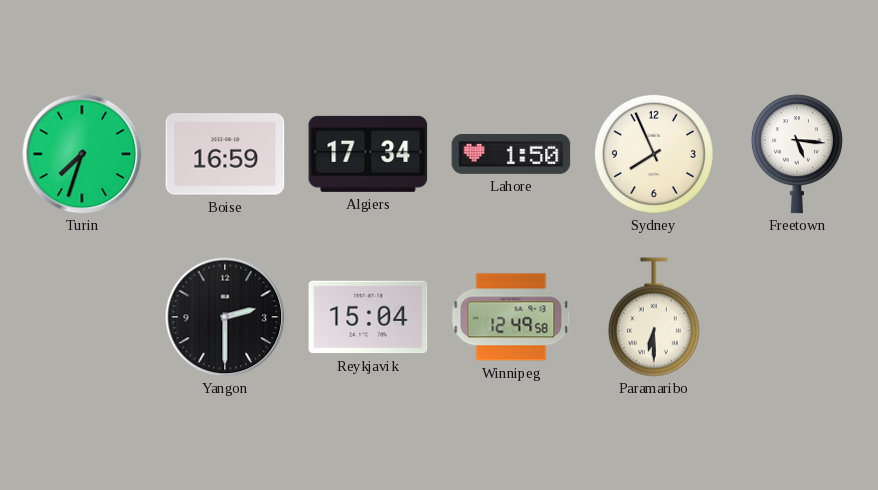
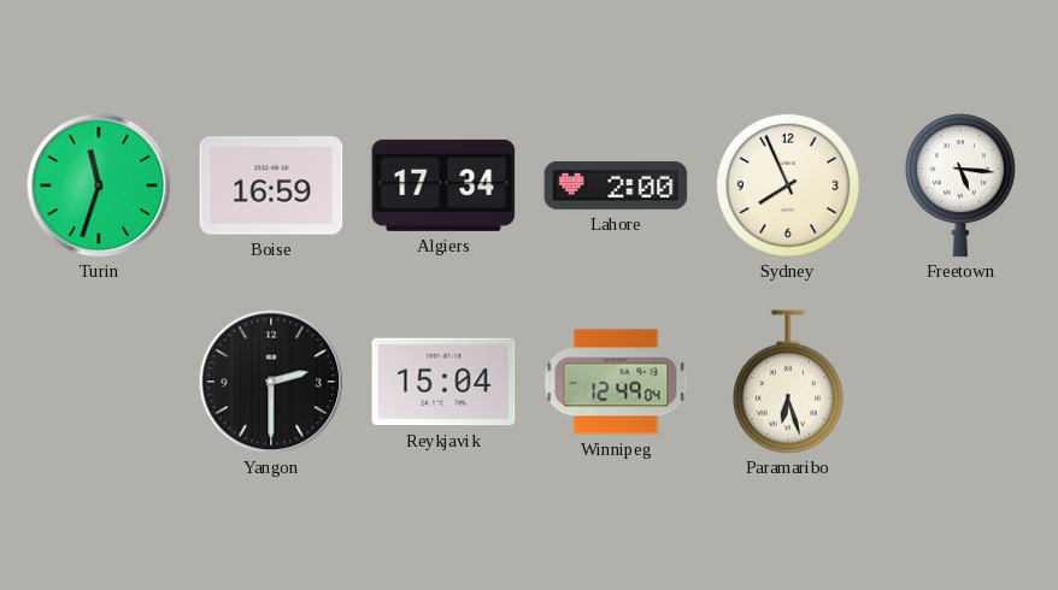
Turin: 7:33 -> 11:33
Lahore: 1:50 -> 2:00
Winnipeg: 12:49:58 -> 12:49:04
Paramaribo: 6:30 -> 6:27
